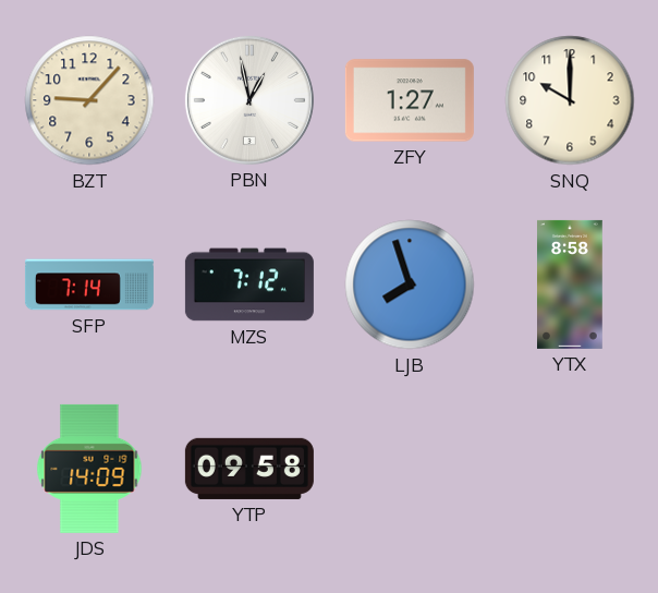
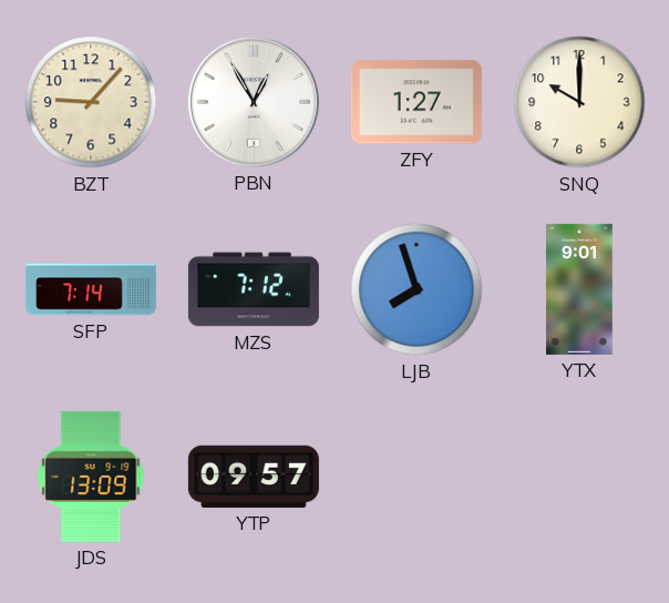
PBN: 12:58 -> 12:55
YTX: 8:58 -> 9:01
JDS: 14:09 -> 13:09
YTP: 09:58 -> 09:57
